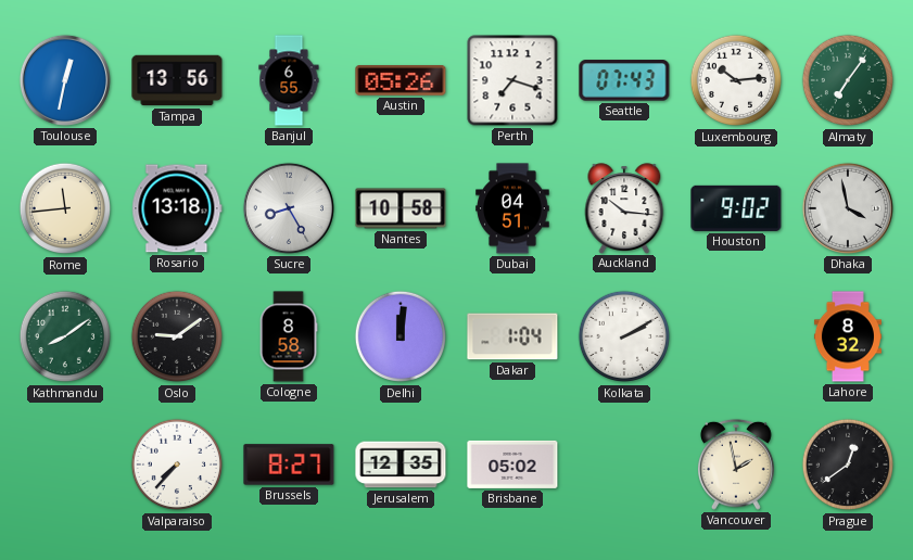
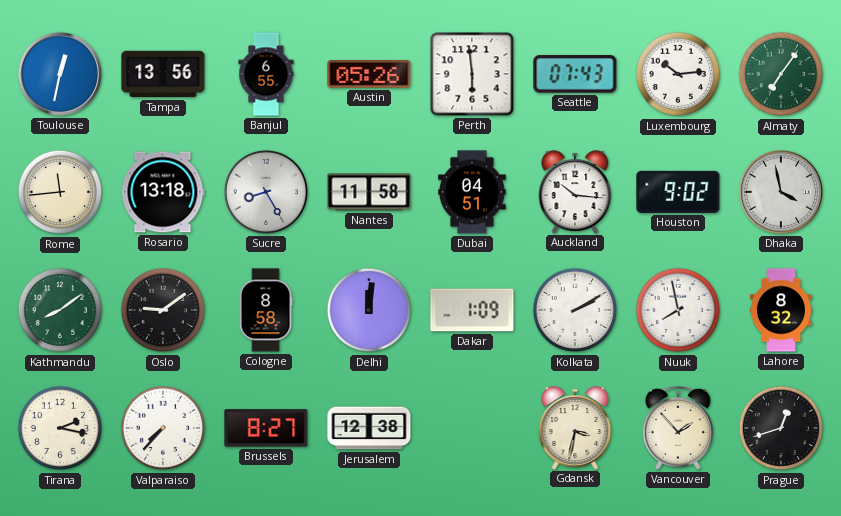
Perth: 7:18 -> 5:59
Nantes: 10:58 -> 11:58
Dakar: 1:04 -> 1:09
Nuuk: none -> 7:58
Tirana: none -> 2:17
Jerusalem: 12:35 -> 12:38
Brisbane: 05:02 -> none
Gdansk: none -> 3:32
Vancouver: 1:58 -> 1:53
Prague: 12:39 -> 12:42
